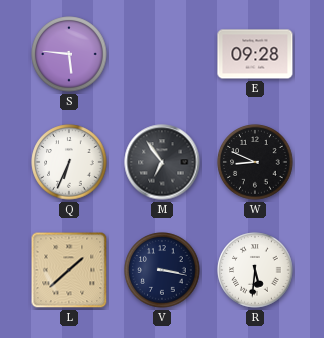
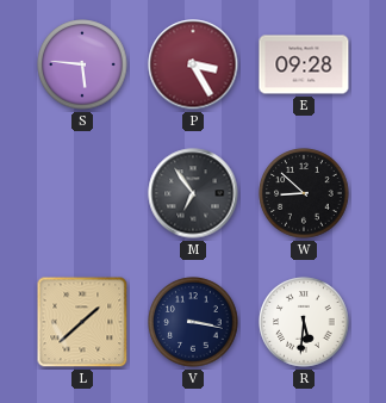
P: none -> 3:25
Q: 6:34 -> none
W: 8:49 -> 8:52
